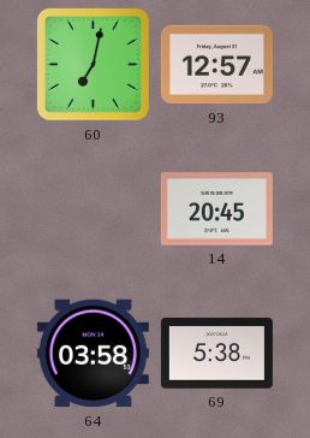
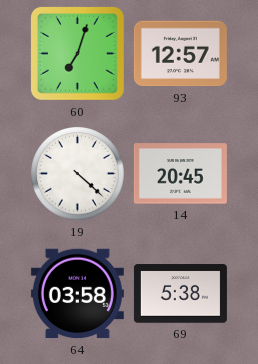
60: 7:02 -> 7:03
19: none -> 4:22
